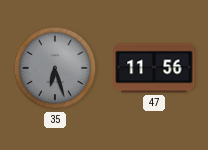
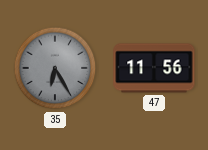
35: 6:27 -> 6:25
